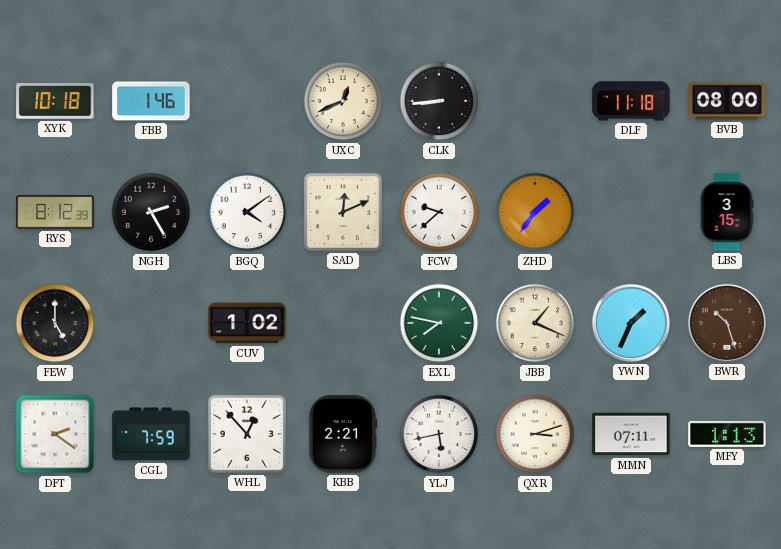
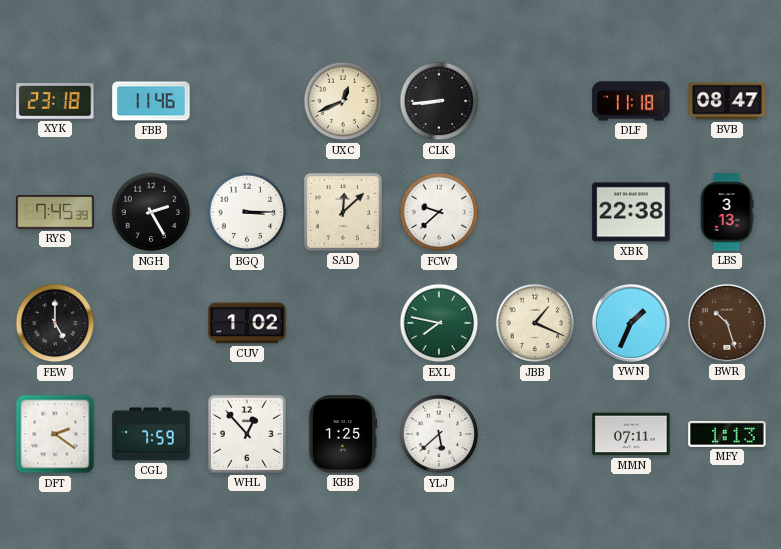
XYK: 10:18 -> 23:18
FBB: 1:46 -> 11:46
BVB: 08:00 -> 08:47
RYS: 8:12 -> 7:45
BGQ: 4:09 -> 3:15
SAD: 12:11 -> 12:08
ZHD: 1:36 -> none
XBK: none -> 22:38
LBS: 3:15 -> 3:13
KBB: 2:21 -> 1:25
YLJ: 5:43 -> 5:38
QXR: 3:12 -> none
